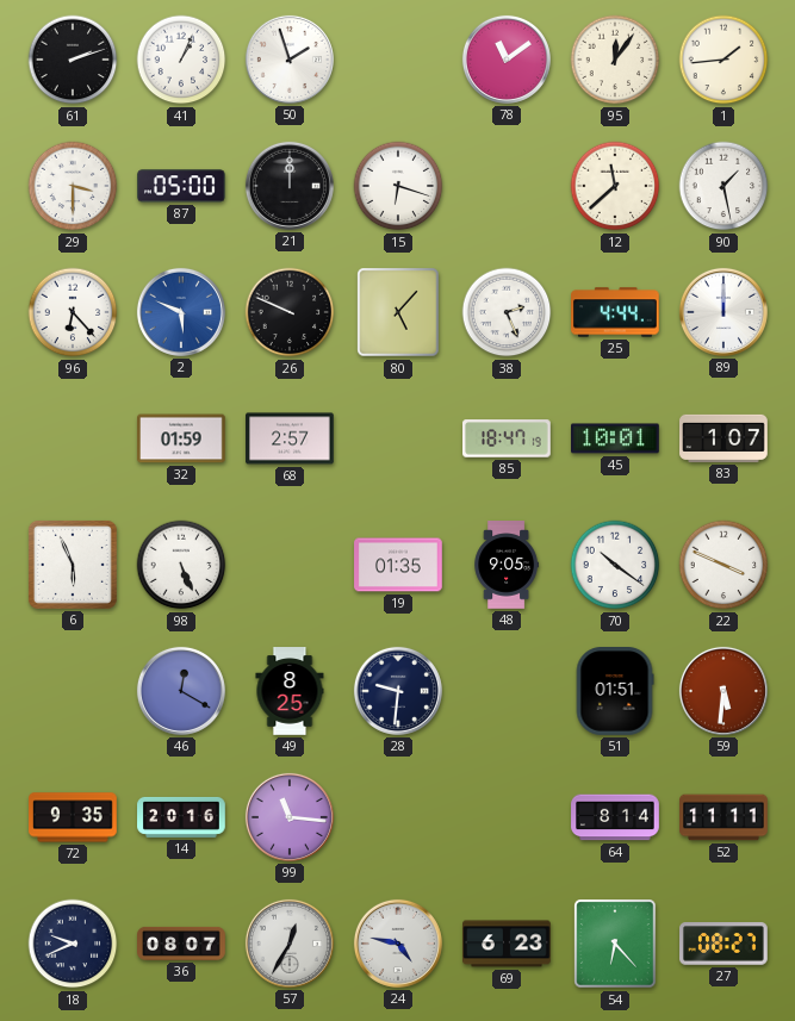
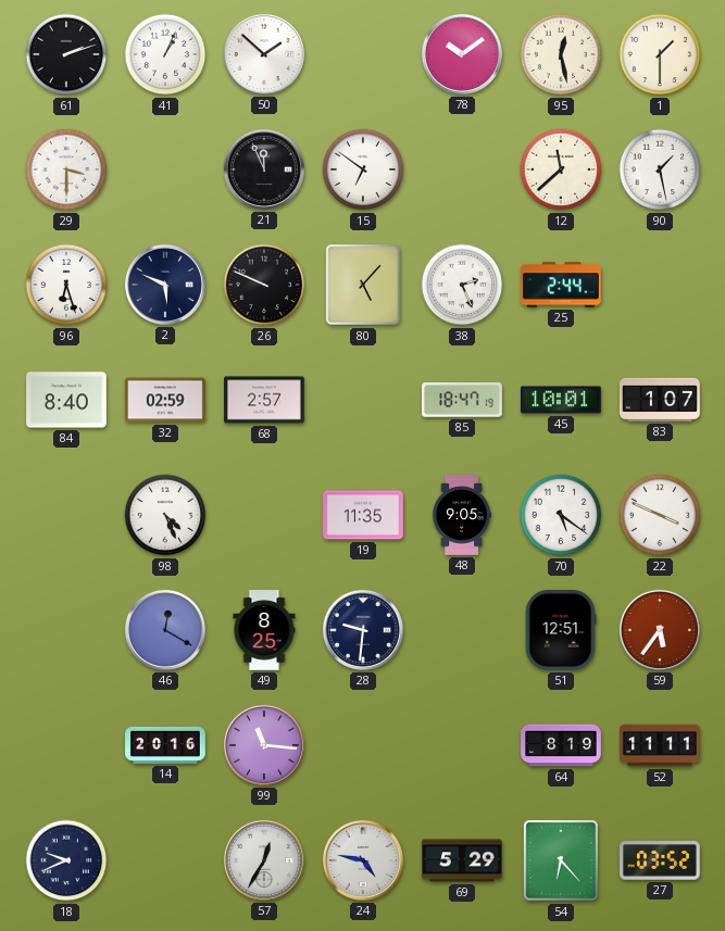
50: 1:57 -> 1:52
78: 11:09 -> 10:09
95: 12:06 -> 12:28
1: 1:44 -> 1:30
87: 05:00 -> none
21: 12:00 -> 11:56
15: 6:18 -> 6:51
96: 6:23 -> 6:27
2 dial: blue -> navy
25: 4:44 -> 2:44
89: 12:00 -> none
84: none -> 8:40
32: 01:59 -> 02:59
6: 5:56 -> none
98: 5:26 -> 4:26
19: 01:35 -> 11:35
70: 10:21 -> 5:21
51: 01:51 -> 12:51
59: 5:31 -> 5:36
72: 9:35 -> none
64: 8:14 -> 8:19
36: 08:07 -> none
69: 6:23 -> 5:29
27: 08:27 -> 03:52
